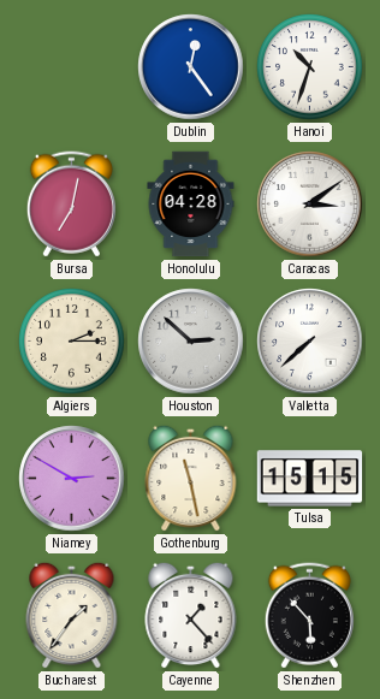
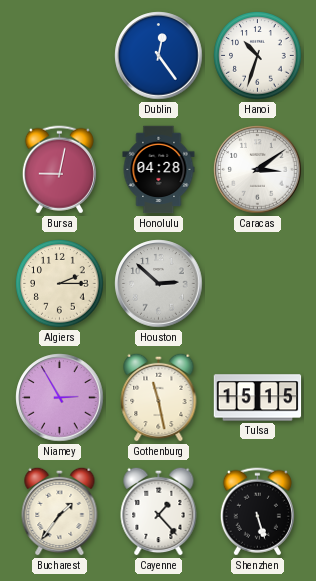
Bursa: 7:02 -> 9:02
Valletta: 7:38 -> none
Niamey: 2:50 -> 2:55
Shenzhen: 5:53 -> 5:27
